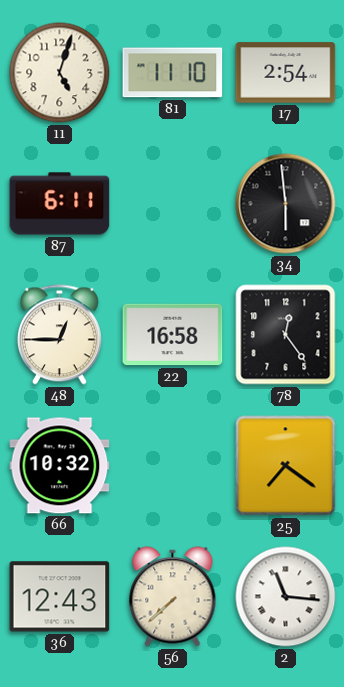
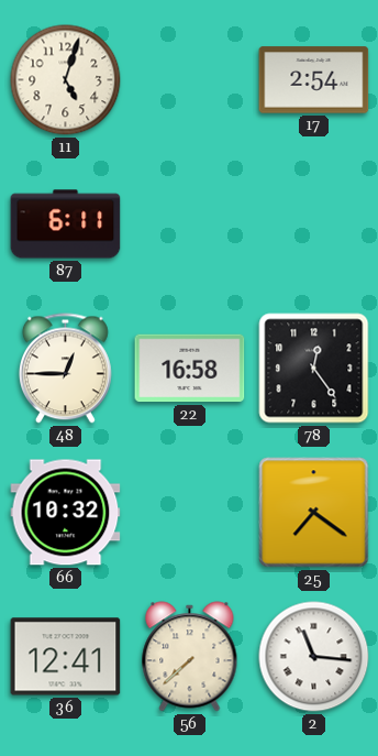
81: 11:10 -> none
34: 5:59 -> none
36: 12:43 -> 12:41
